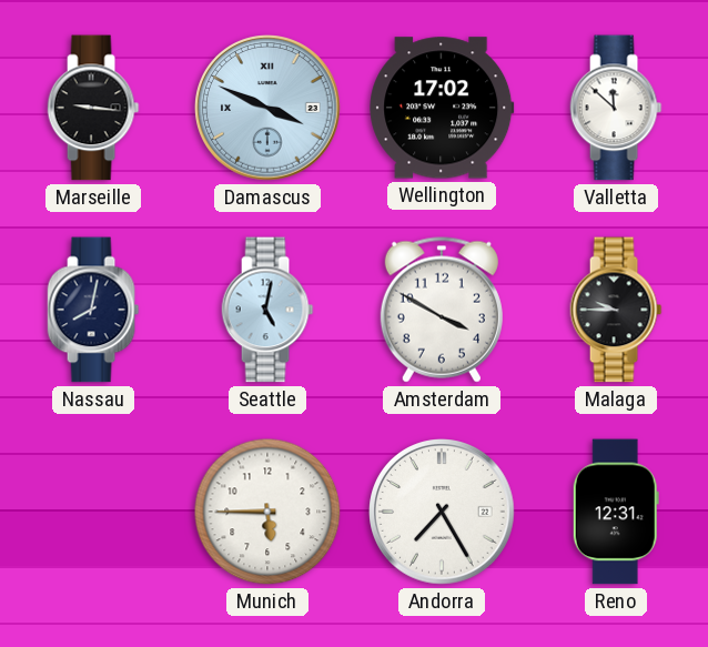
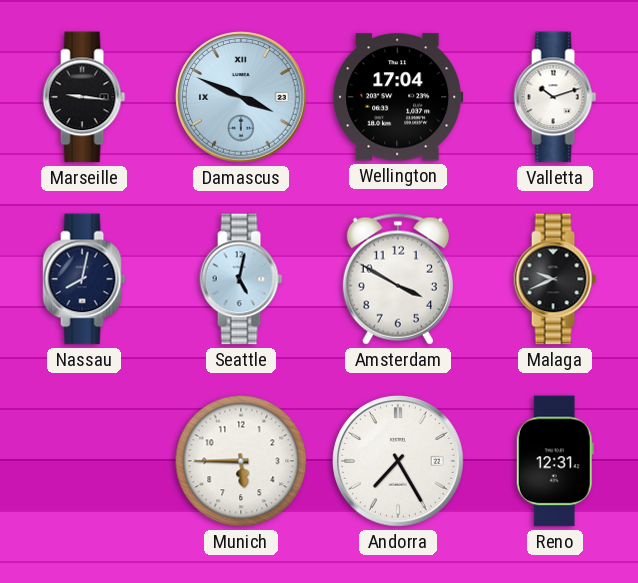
Wellington: 17:02 -> 17:04
Valletta: 11:52 -> 10:12
Malaga: 9:45 -> 9:41
